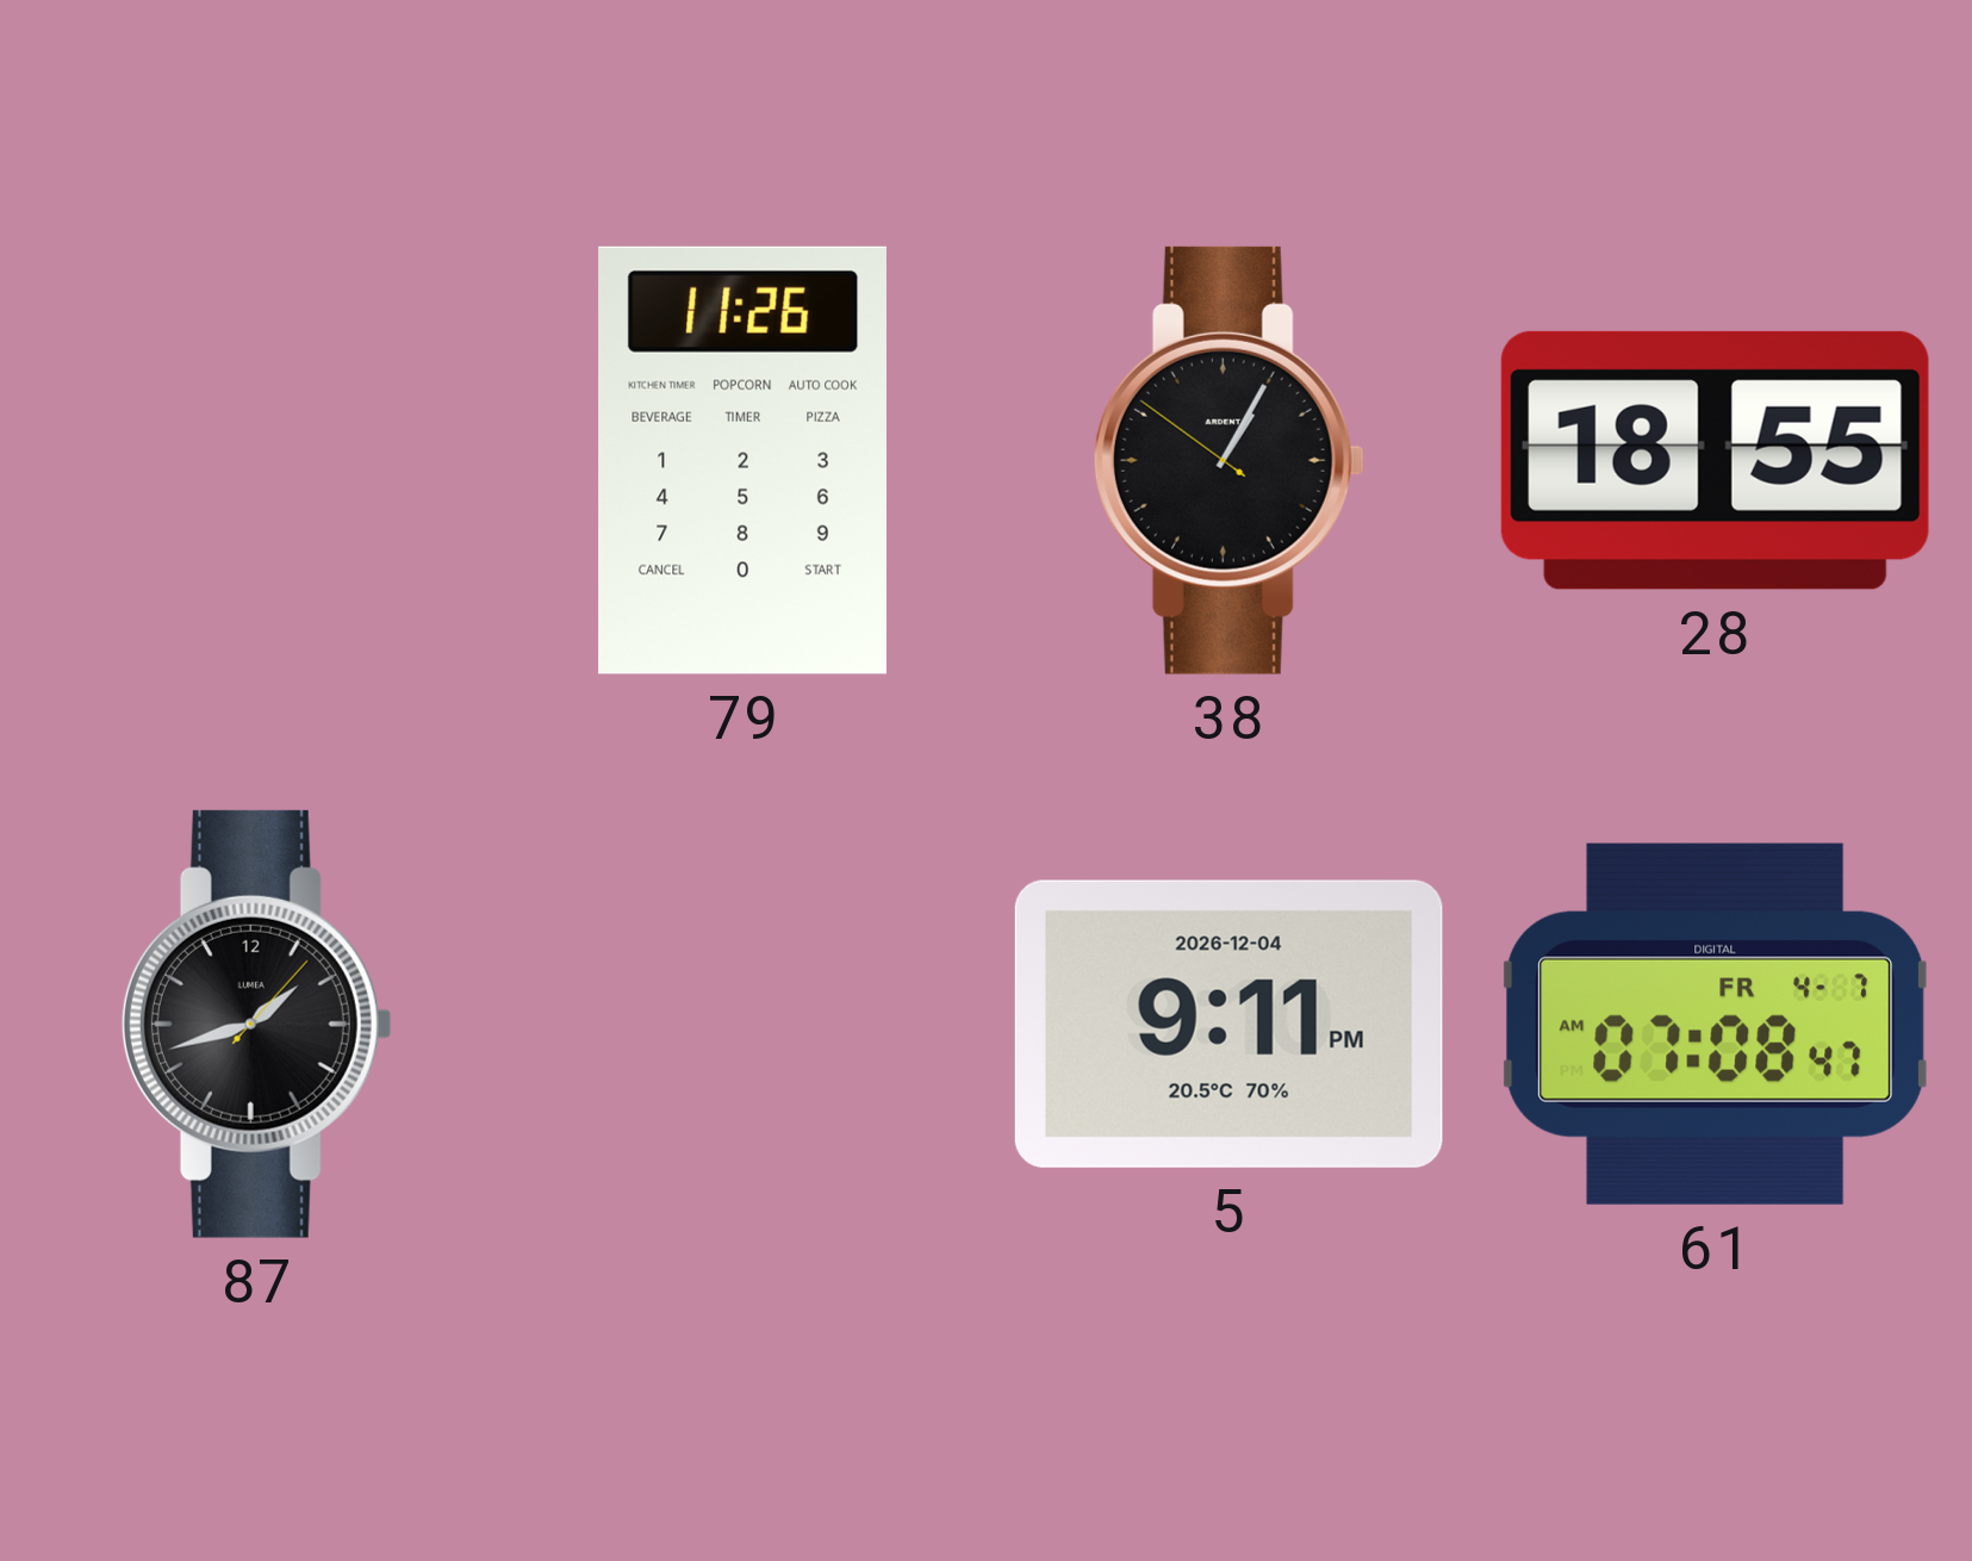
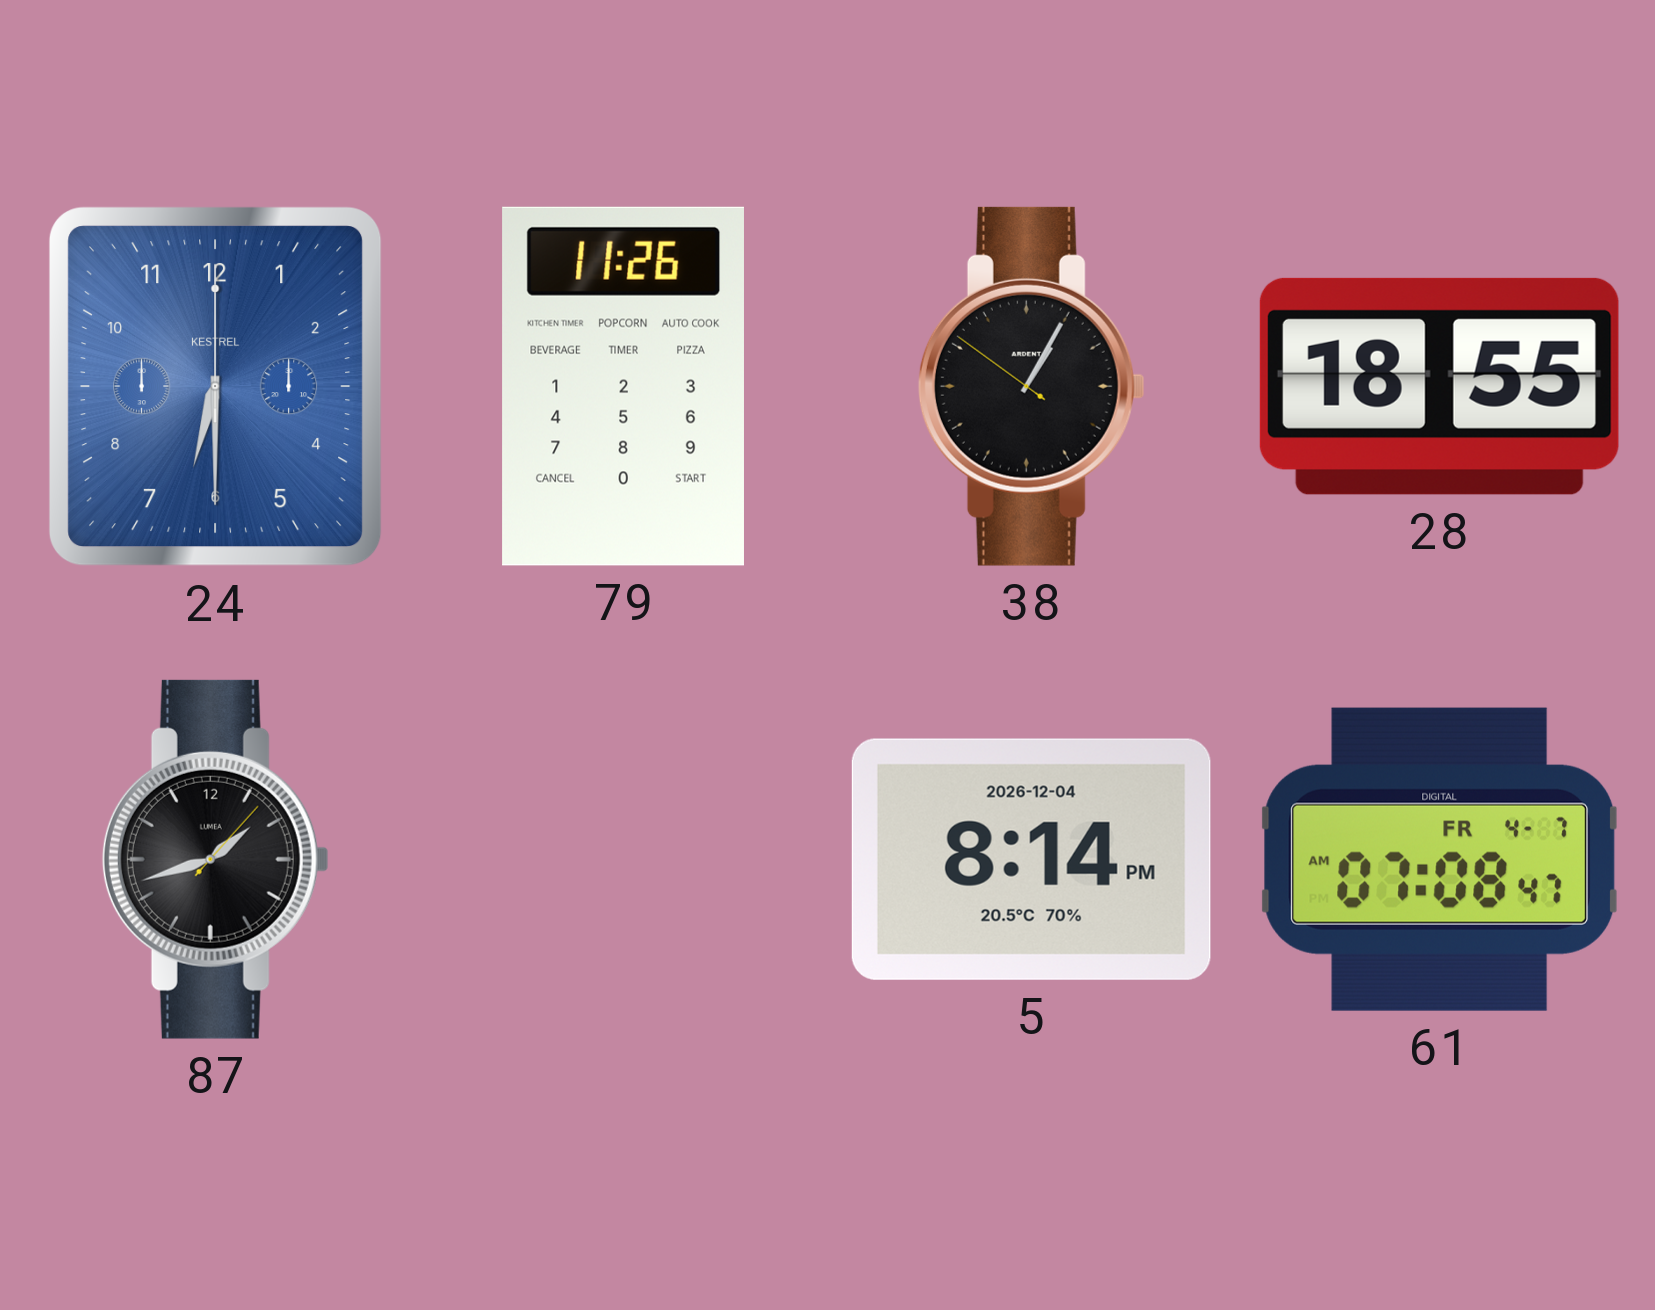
24: none -> 6:30
5: 9:11 -> 8:14
